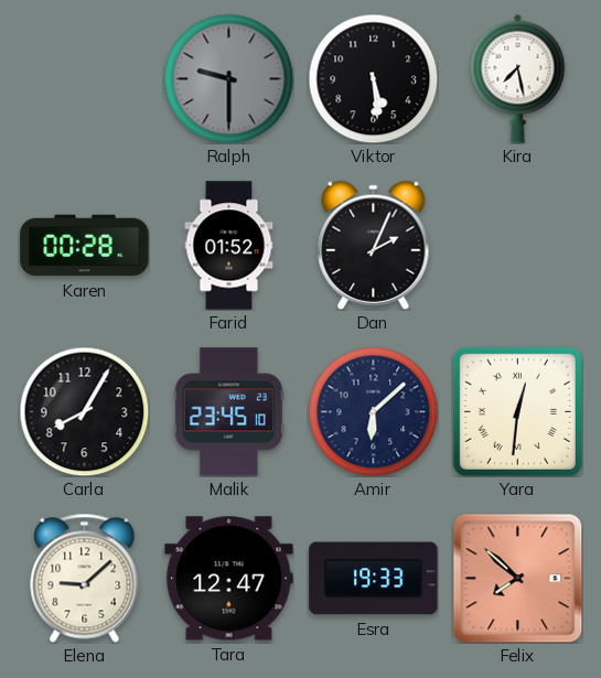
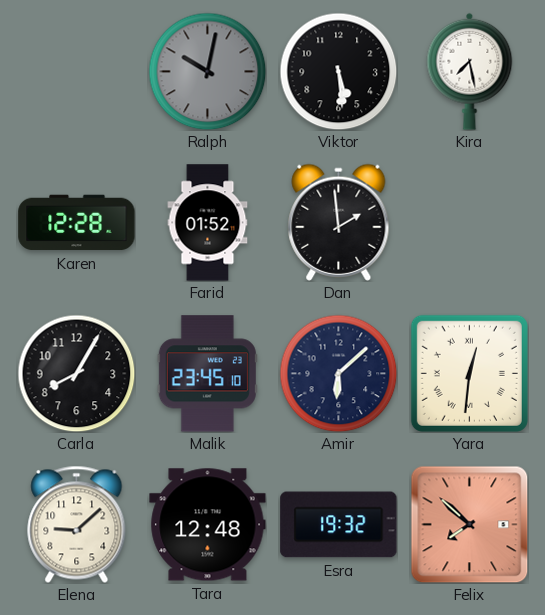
Ralph: 9:30 -> 10:02
Karen: 00:28 -> 12:28
Dan: 2:04 -> 1:59
Tara: 12:47 -> 12:48
Esra: 19:33 -> 19:32
